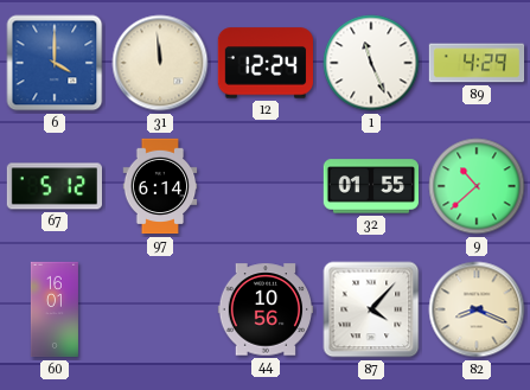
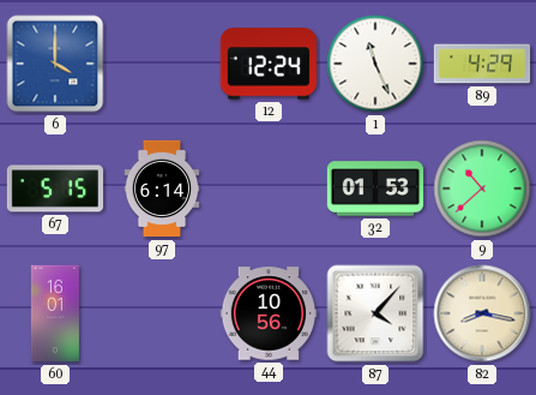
31: 11:59 -> none
67: 5:12 -> 5:15
32: 01:55 -> 01:53
82: 8:19 -> 8:17
